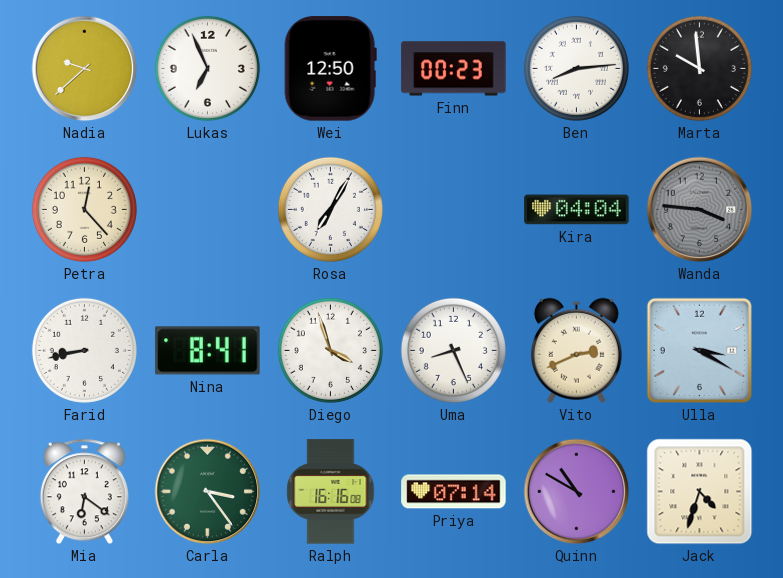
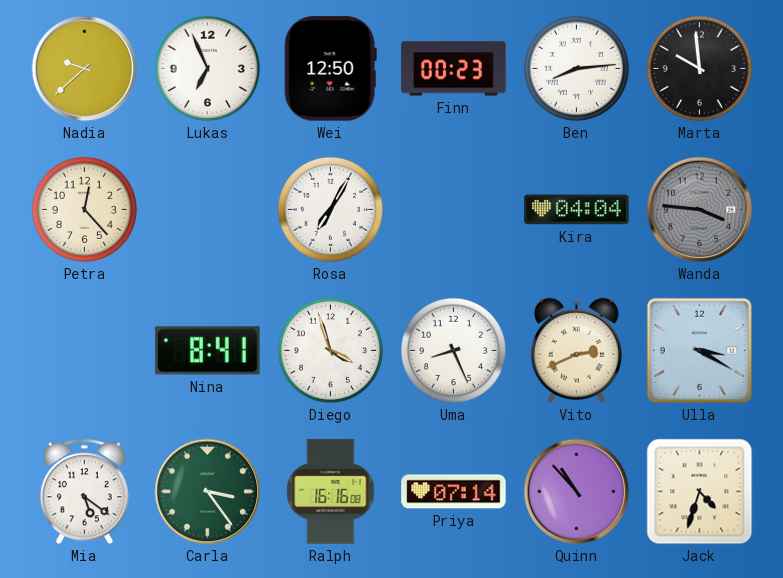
Farid: 8:43 -> none
Mia: 6:21 -> 5:21
Quinn: 10:50 -> 10:53
